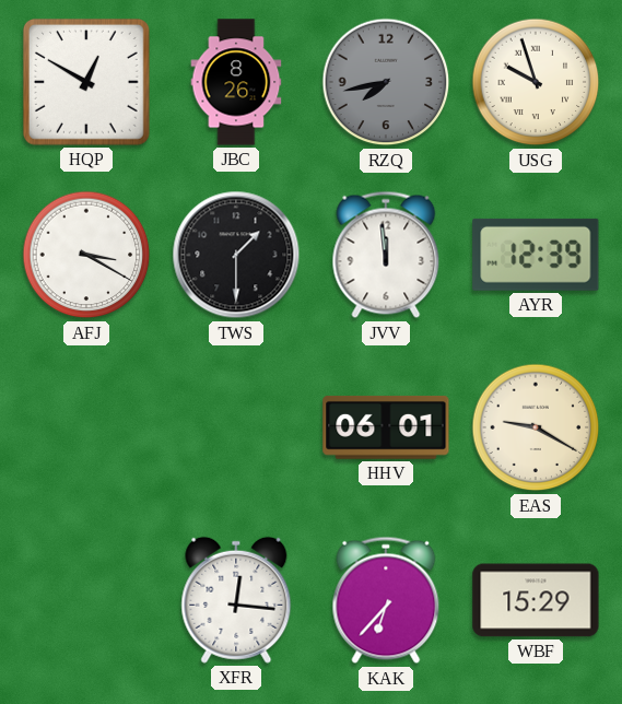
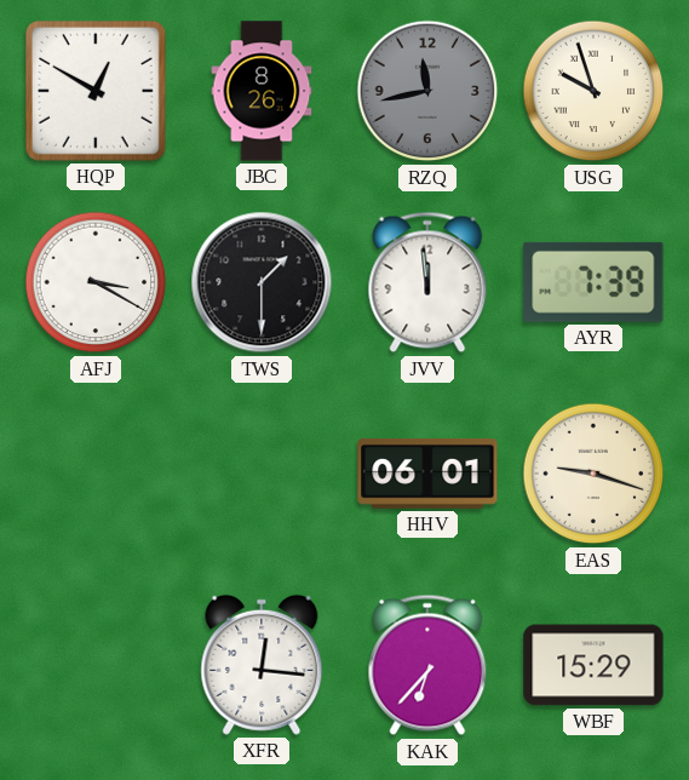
RZQ: 7:43 -> 11:43
AYR: 12:39 -> 7:39
EAS: 9:20 -> 9:18
